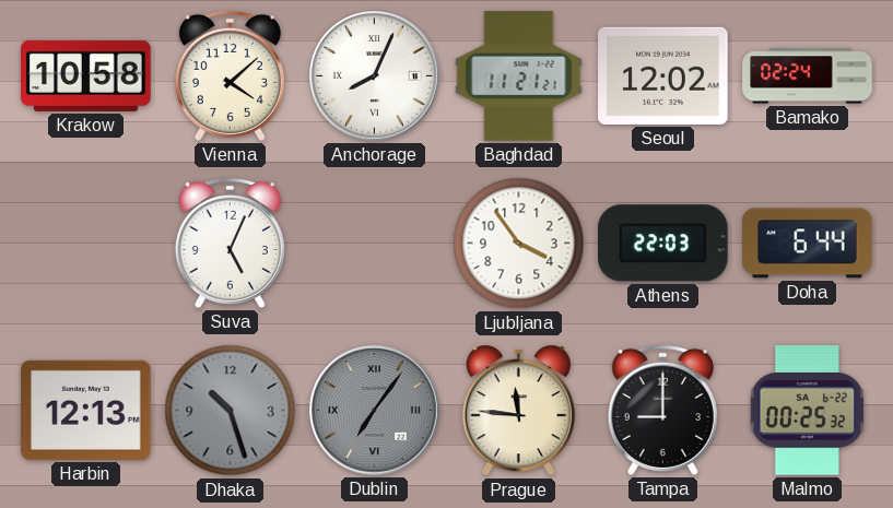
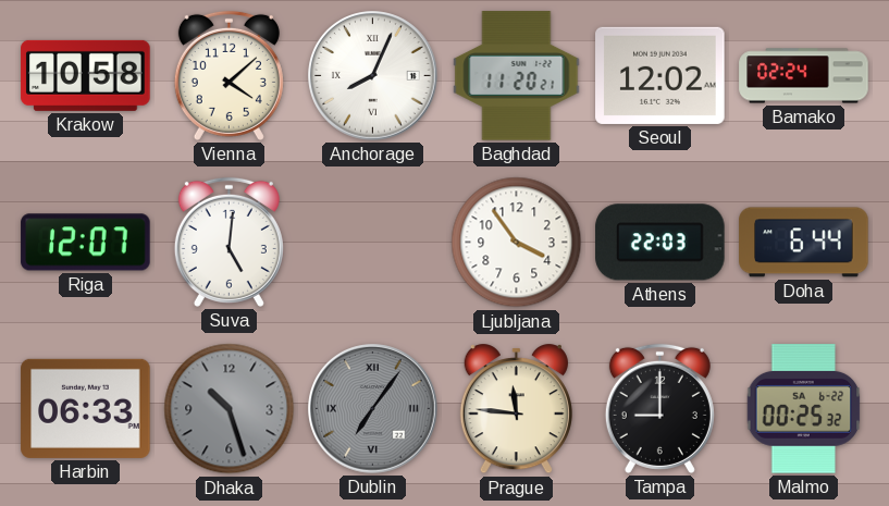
Baghdad: 11:21 -> 11:20
Riga: none -> 12:07
Suva: 5:04 -> 5:01
Harbin: 12:13 -> 06:33
